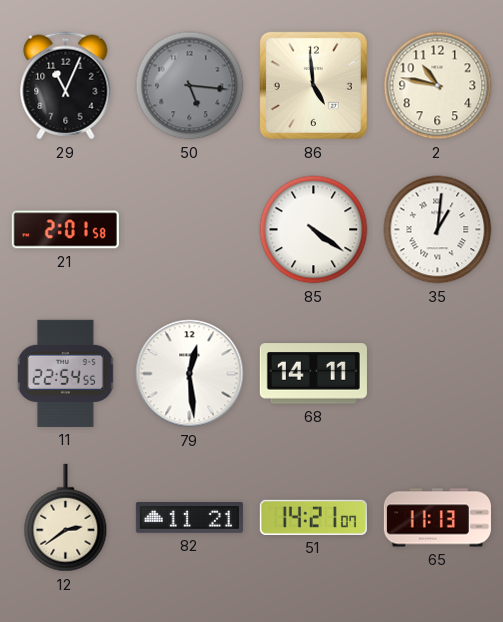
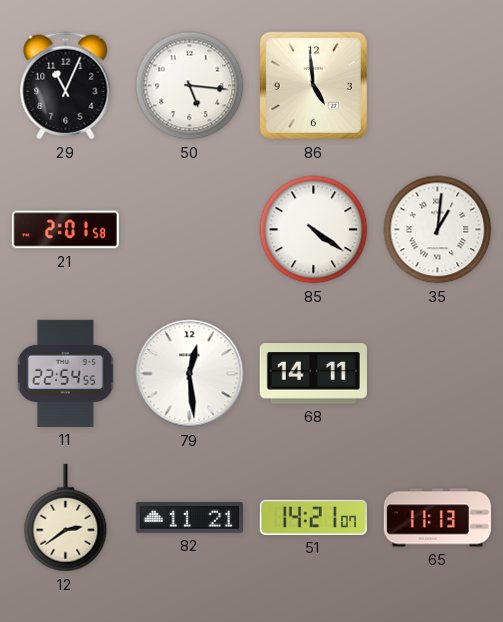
50 dial: grey -> white
2: 10:47 -> none
